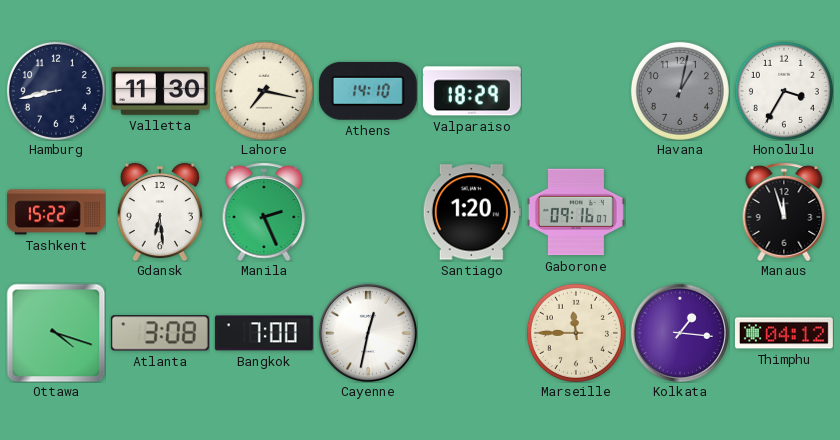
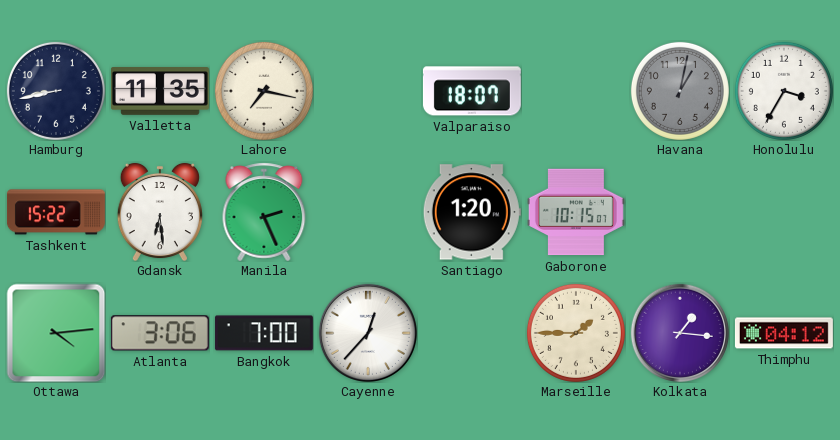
Valletta: 11:30 -> 11:35
Athens: 14:10 -> none
Valparaiso: 18:29 -> 18:07
Gaborone: 09:16 -> 10:15
Manaus: 11:57 -> none
Ottawa: 4:18 -> 4:14
Atlanta: 3:08 -> 3:06
Cayenne: 12:32 -> 12:37
Marseille: 11:45 -> 1:45
